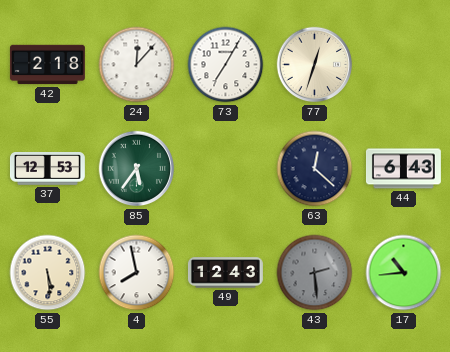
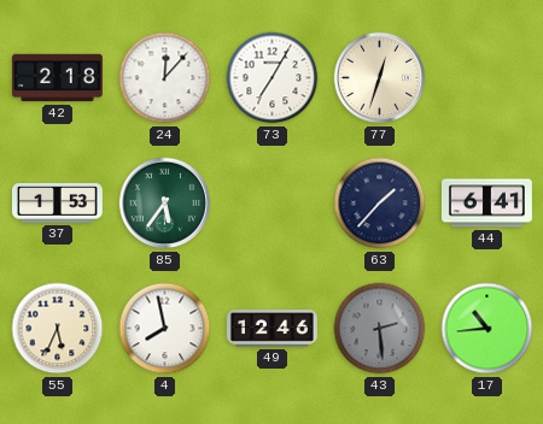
37: 12:53 -> 1:53
63: 12:22 -> 1:37
44: 6:43 -> 6:41
55: 5:29 -> 5:34
49: 12:43 -> 12:46
